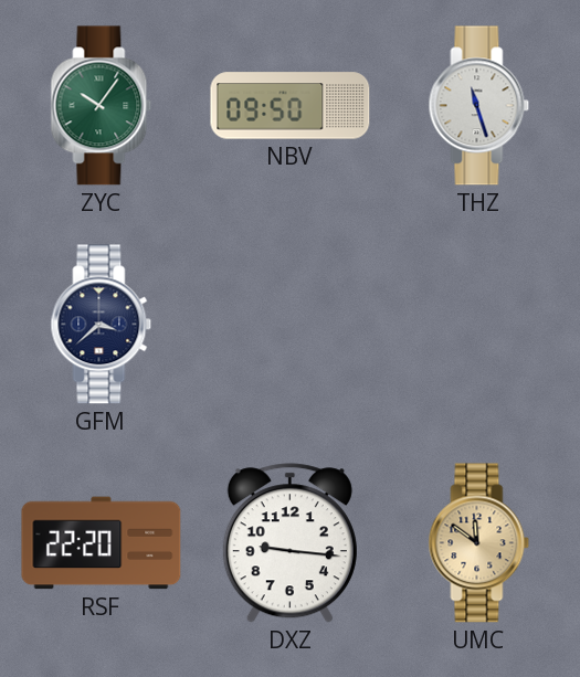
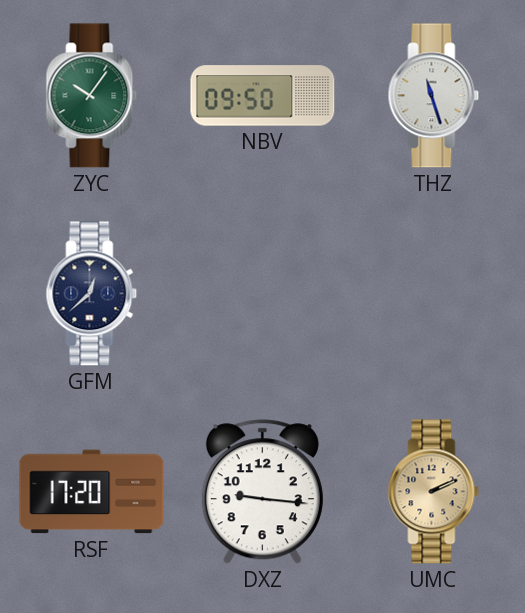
GFM: 3:38 -> 12:38
RSF: 22:20 -> 17:20
UMC: 11:51 -> 2:11
